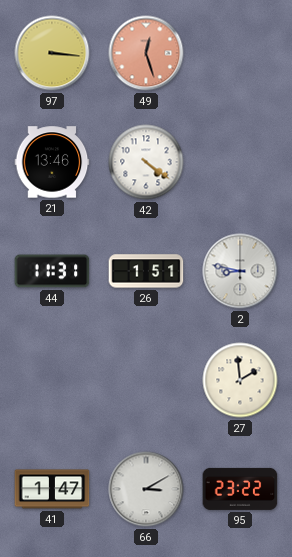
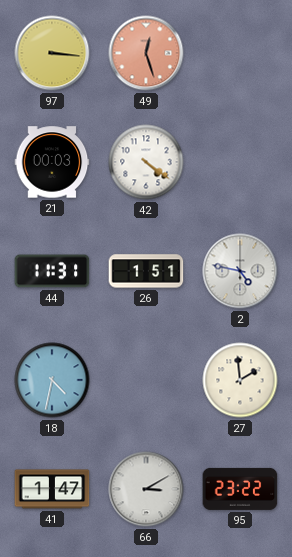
21: 13:46 -> 00:03
2: 8:47 -> 4:47
18: none -> 4:32
